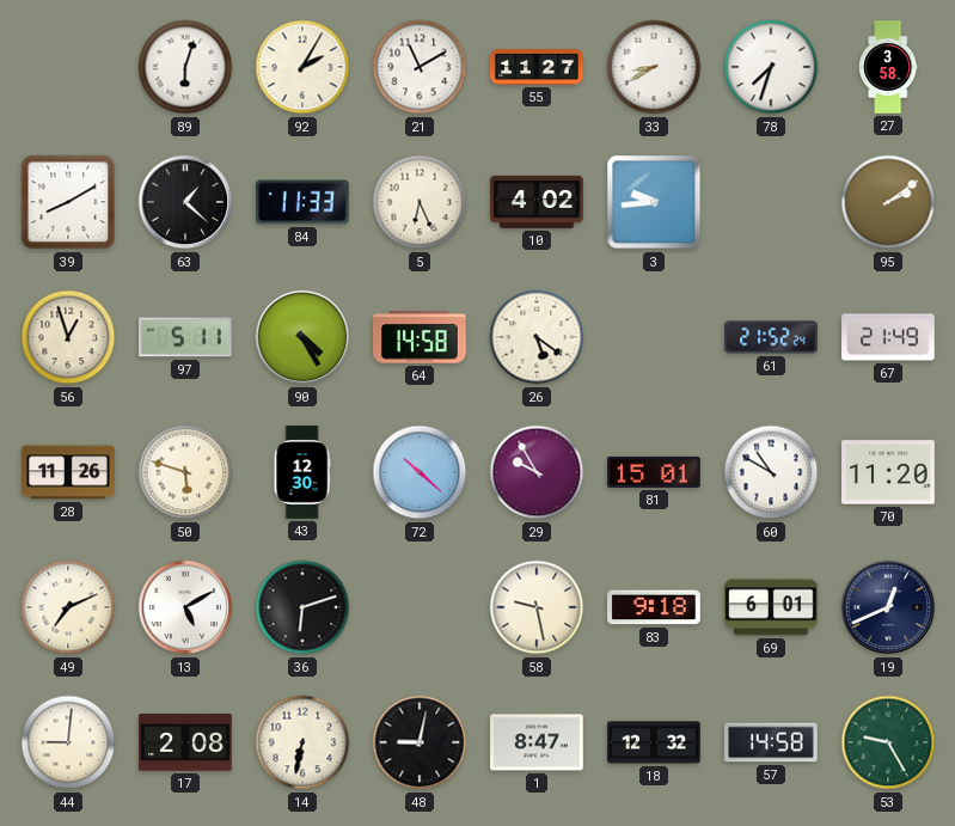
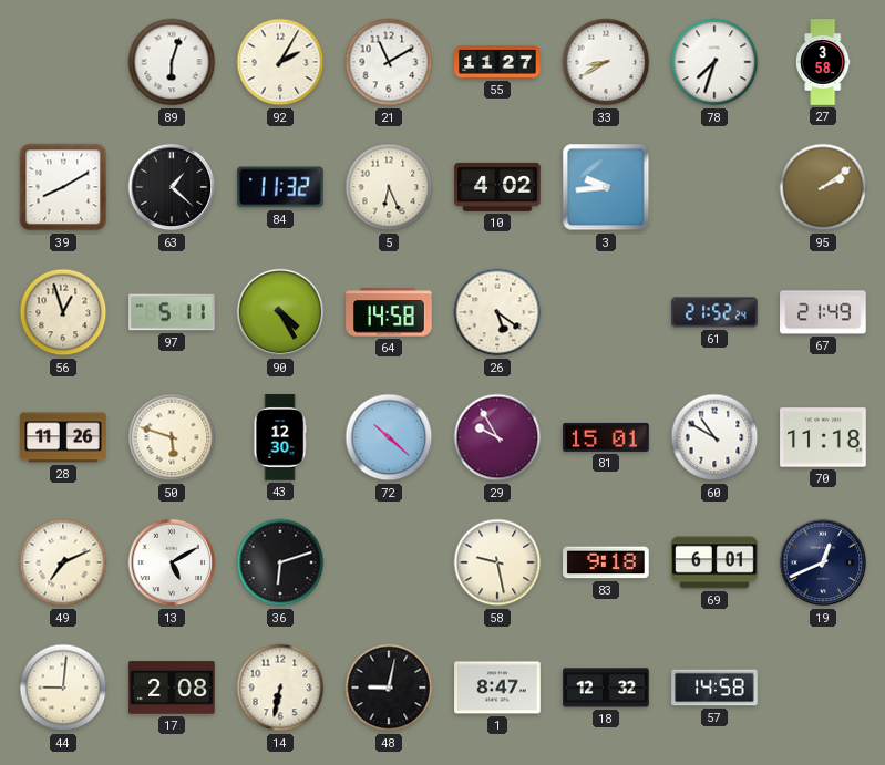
84: 11:33 -> 11:32
70: 11:20 -> 11:18
53: 9:25 -> none
